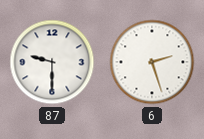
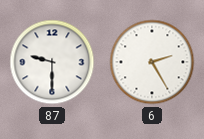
6: 2:27 -> 2:25
